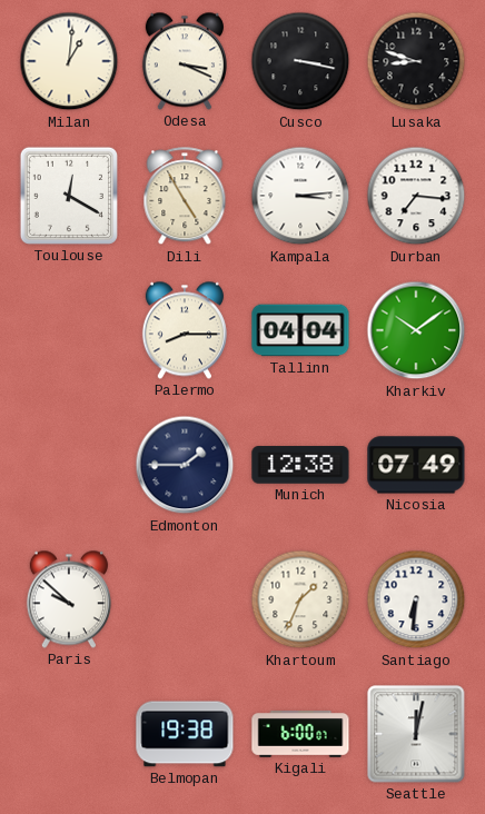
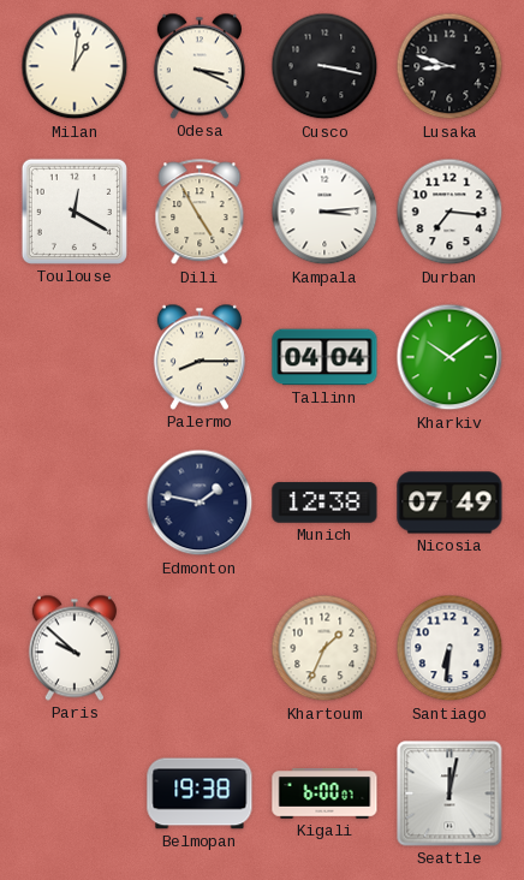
Edmonton: 1:45 -> 1:47
